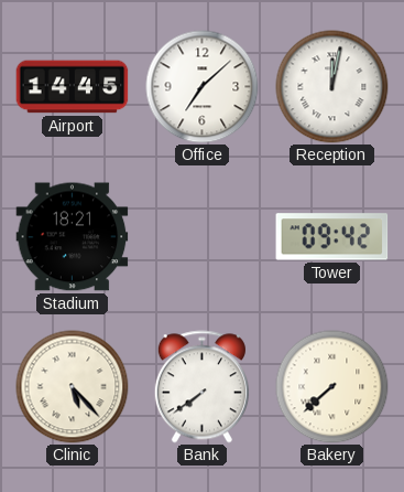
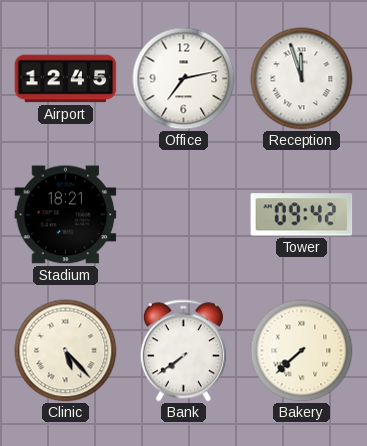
Airport: 14:45 -> 12:45
Office: 7:08 -> 7:13
Reception: 12:02 -> 11:57
